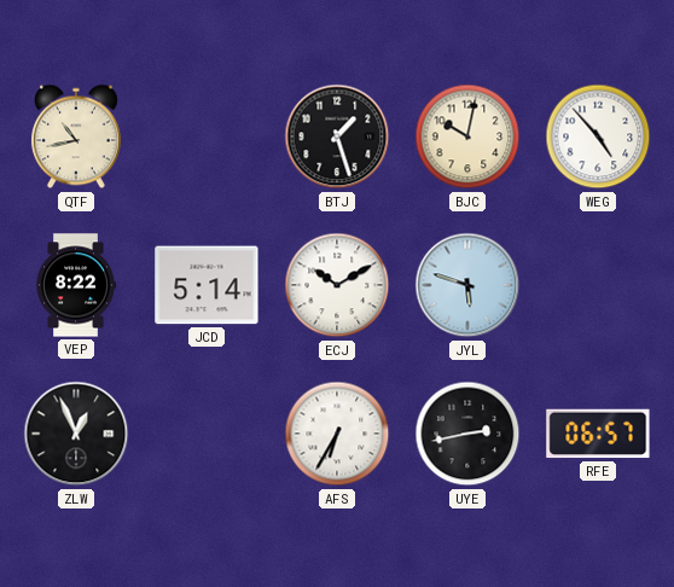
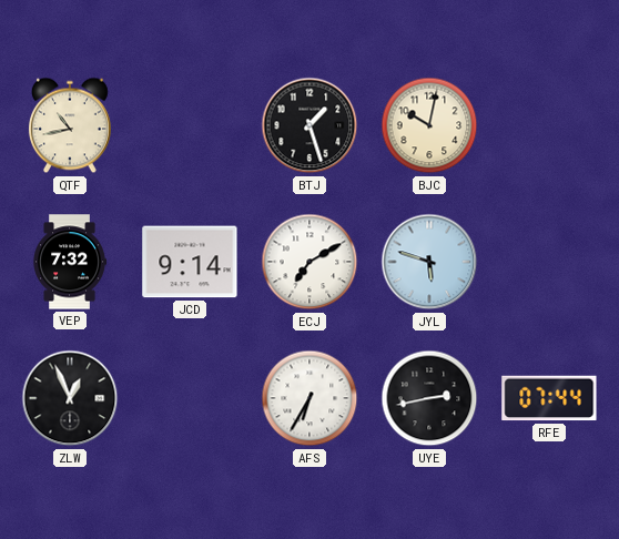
WEG: 4:53 -> none
VEP: 8:22 -> 7:32
JCD: 5:14 -> 9:14
ECJ: 10:10 -> 7:10
RFE: 06:57 -> 07:44
